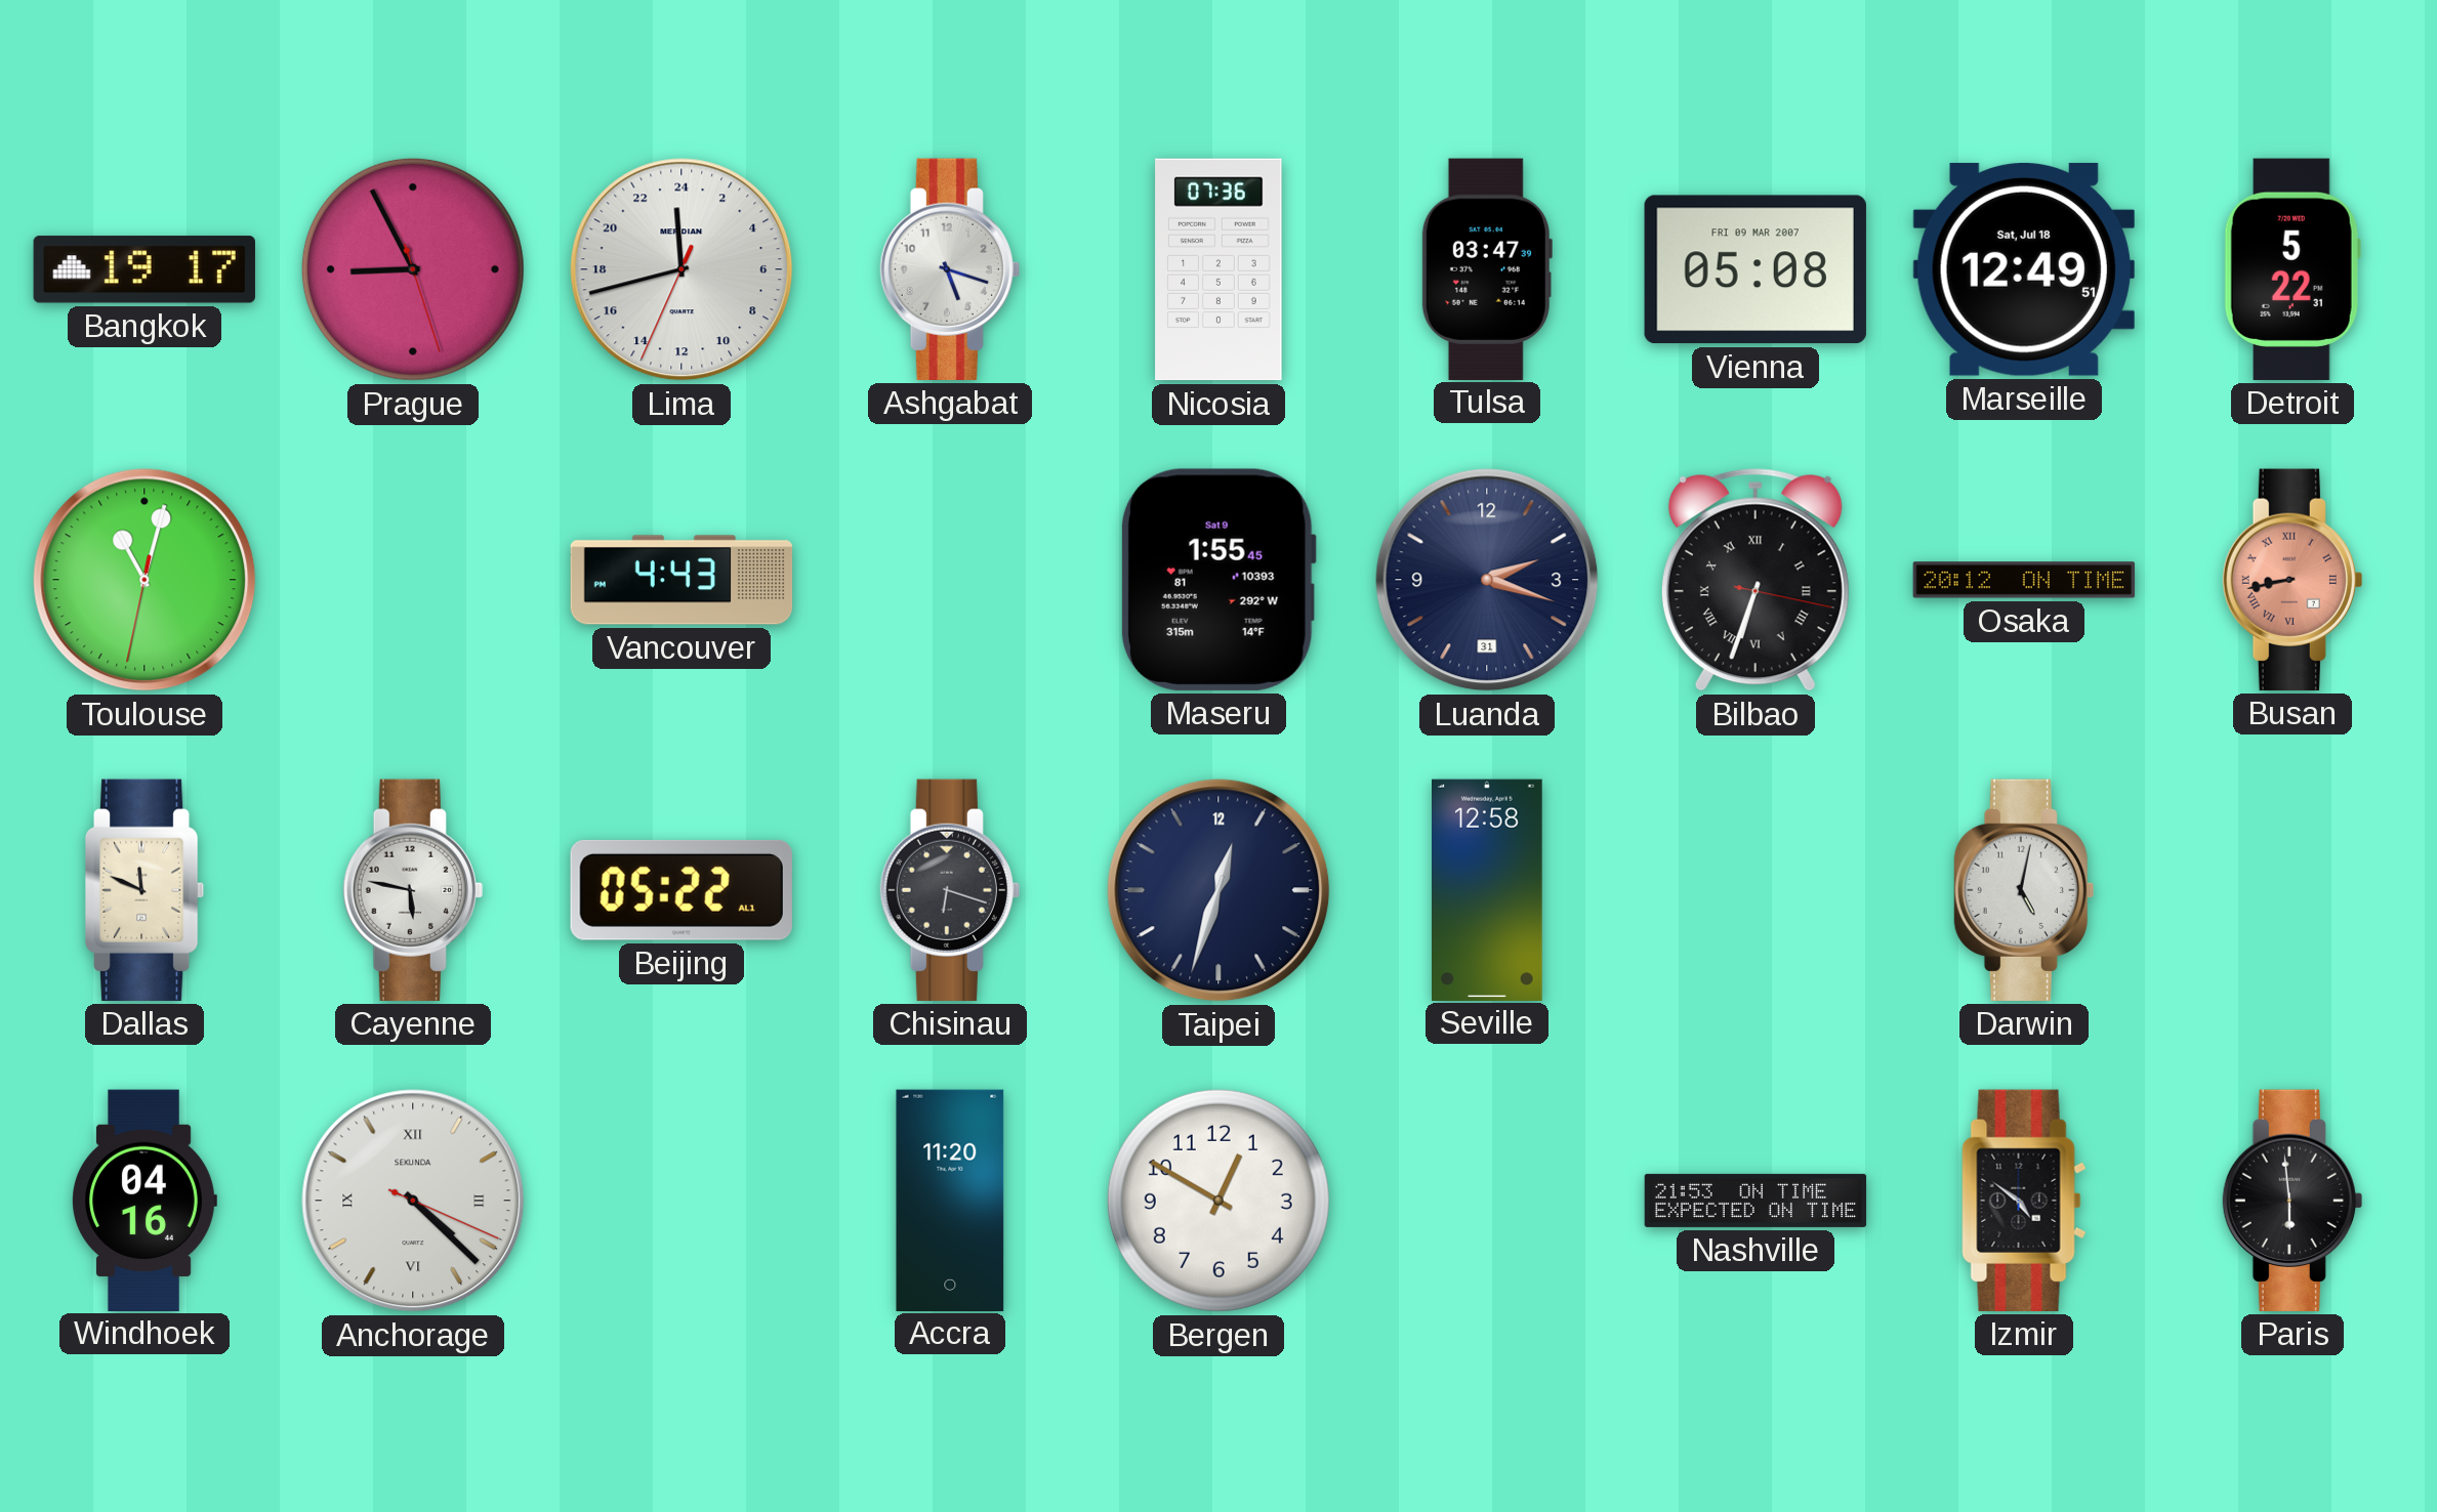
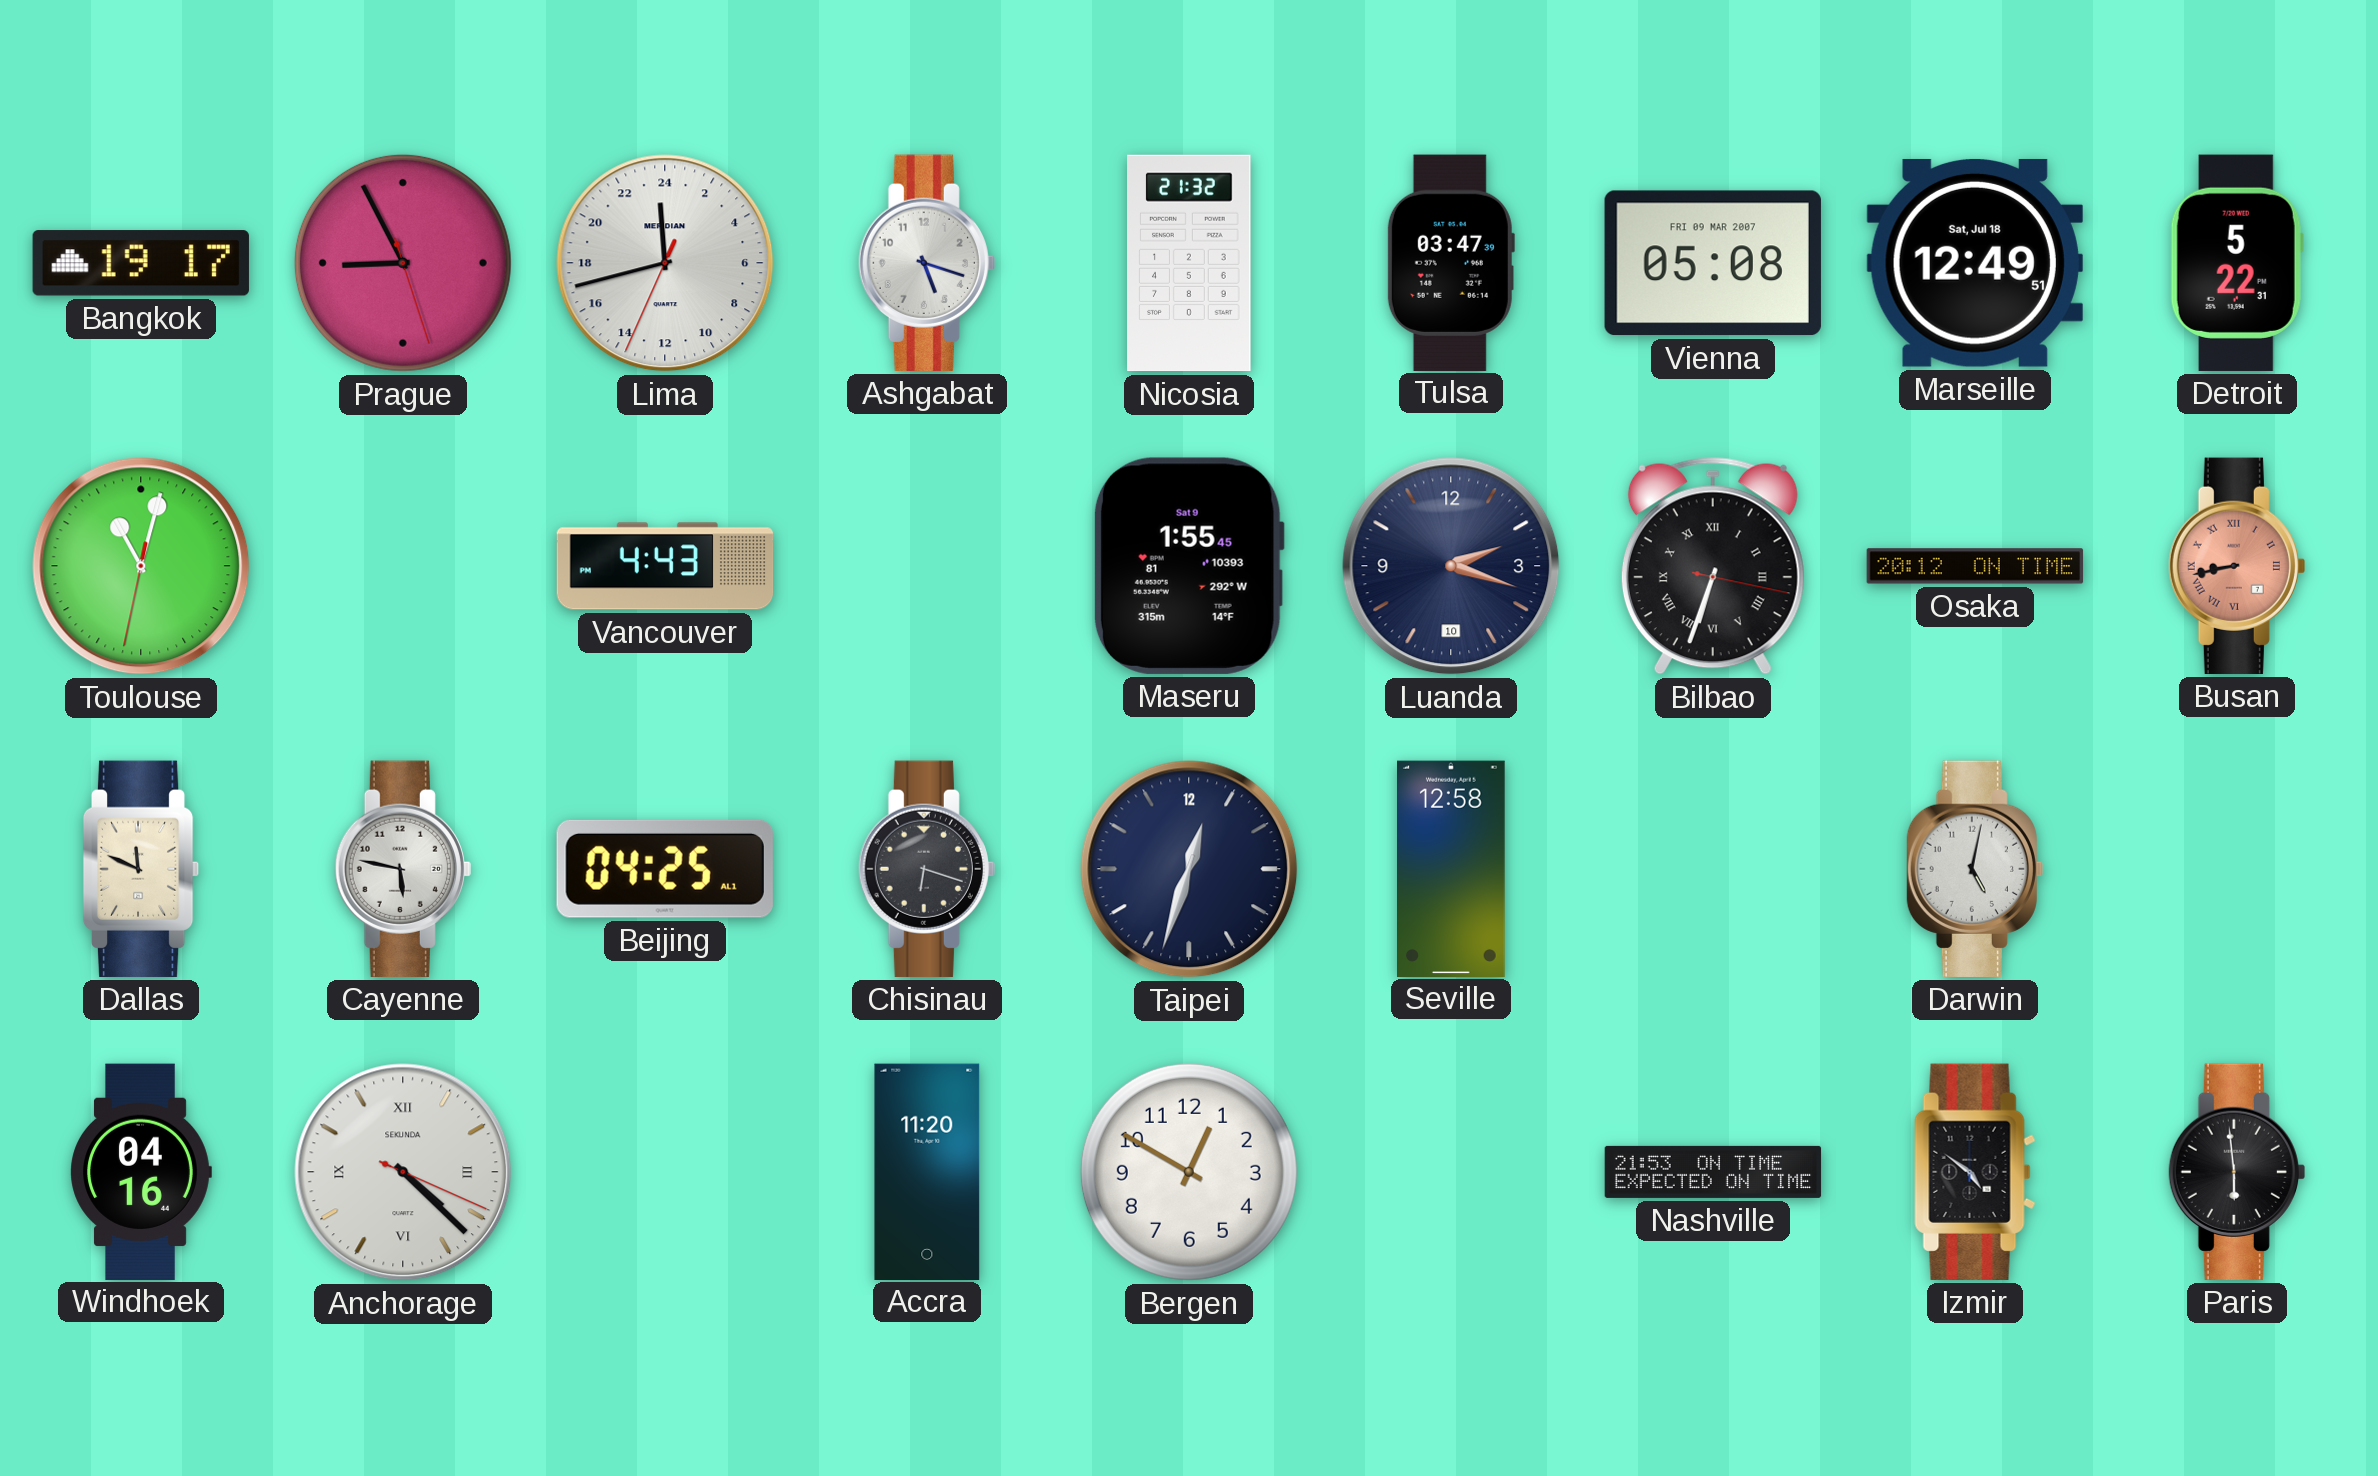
Nicosia: 07:36 -> 21:32
Luanda date: 31 -> 10
Beijing: 05:22 -> 04:25
